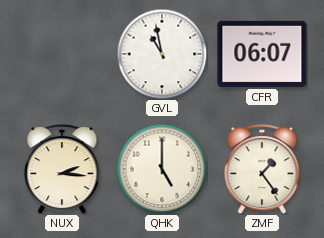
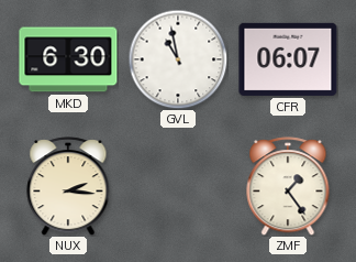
MKD: none -> 6:30
QHK: 5:00 -> none
